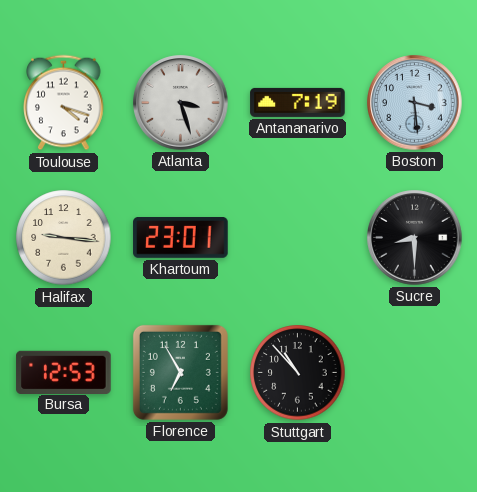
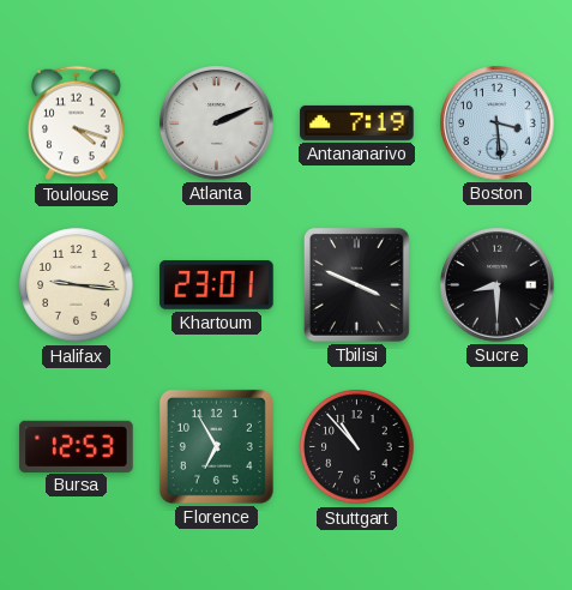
Atlanta: 3:27 -> 2:11
Tbilisi: none -> 3:49
